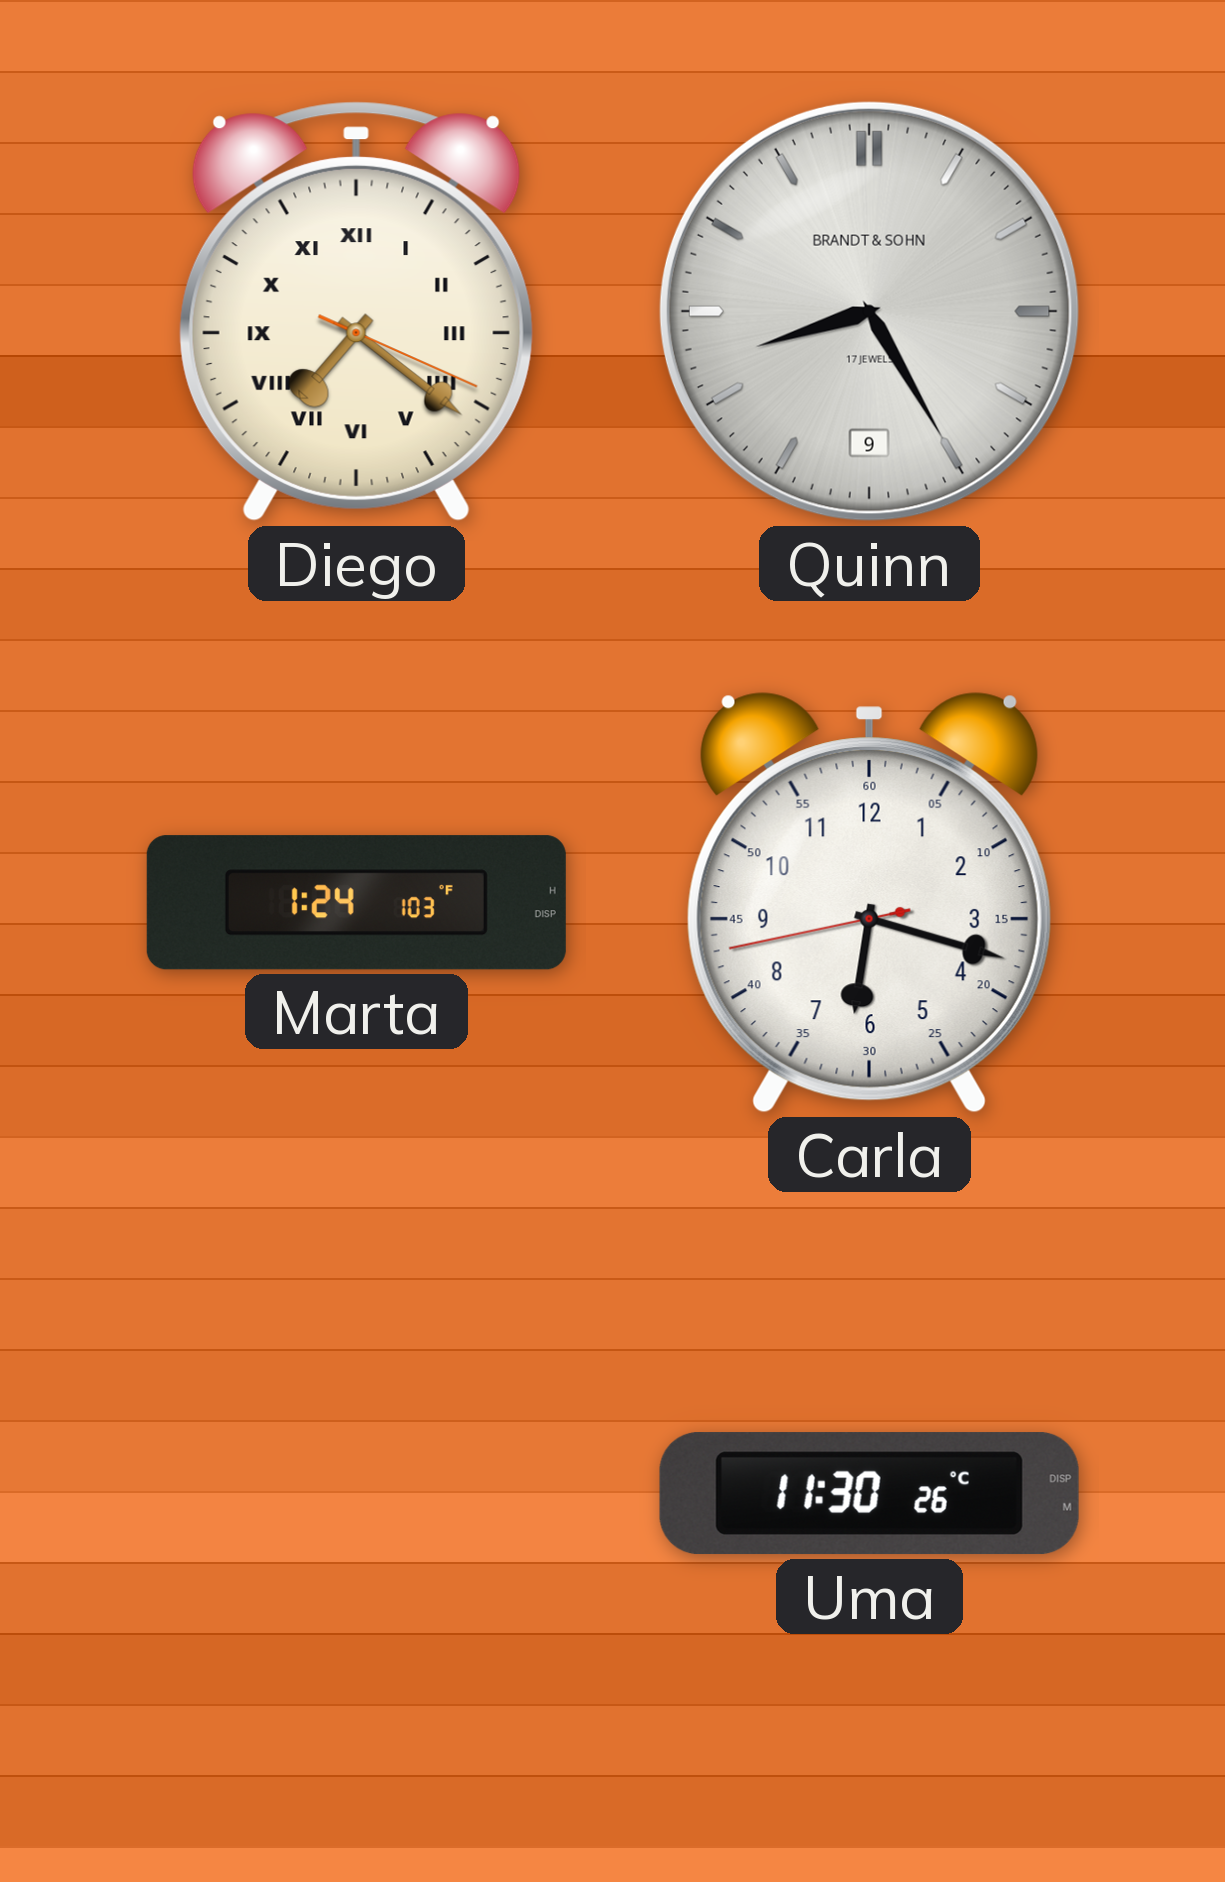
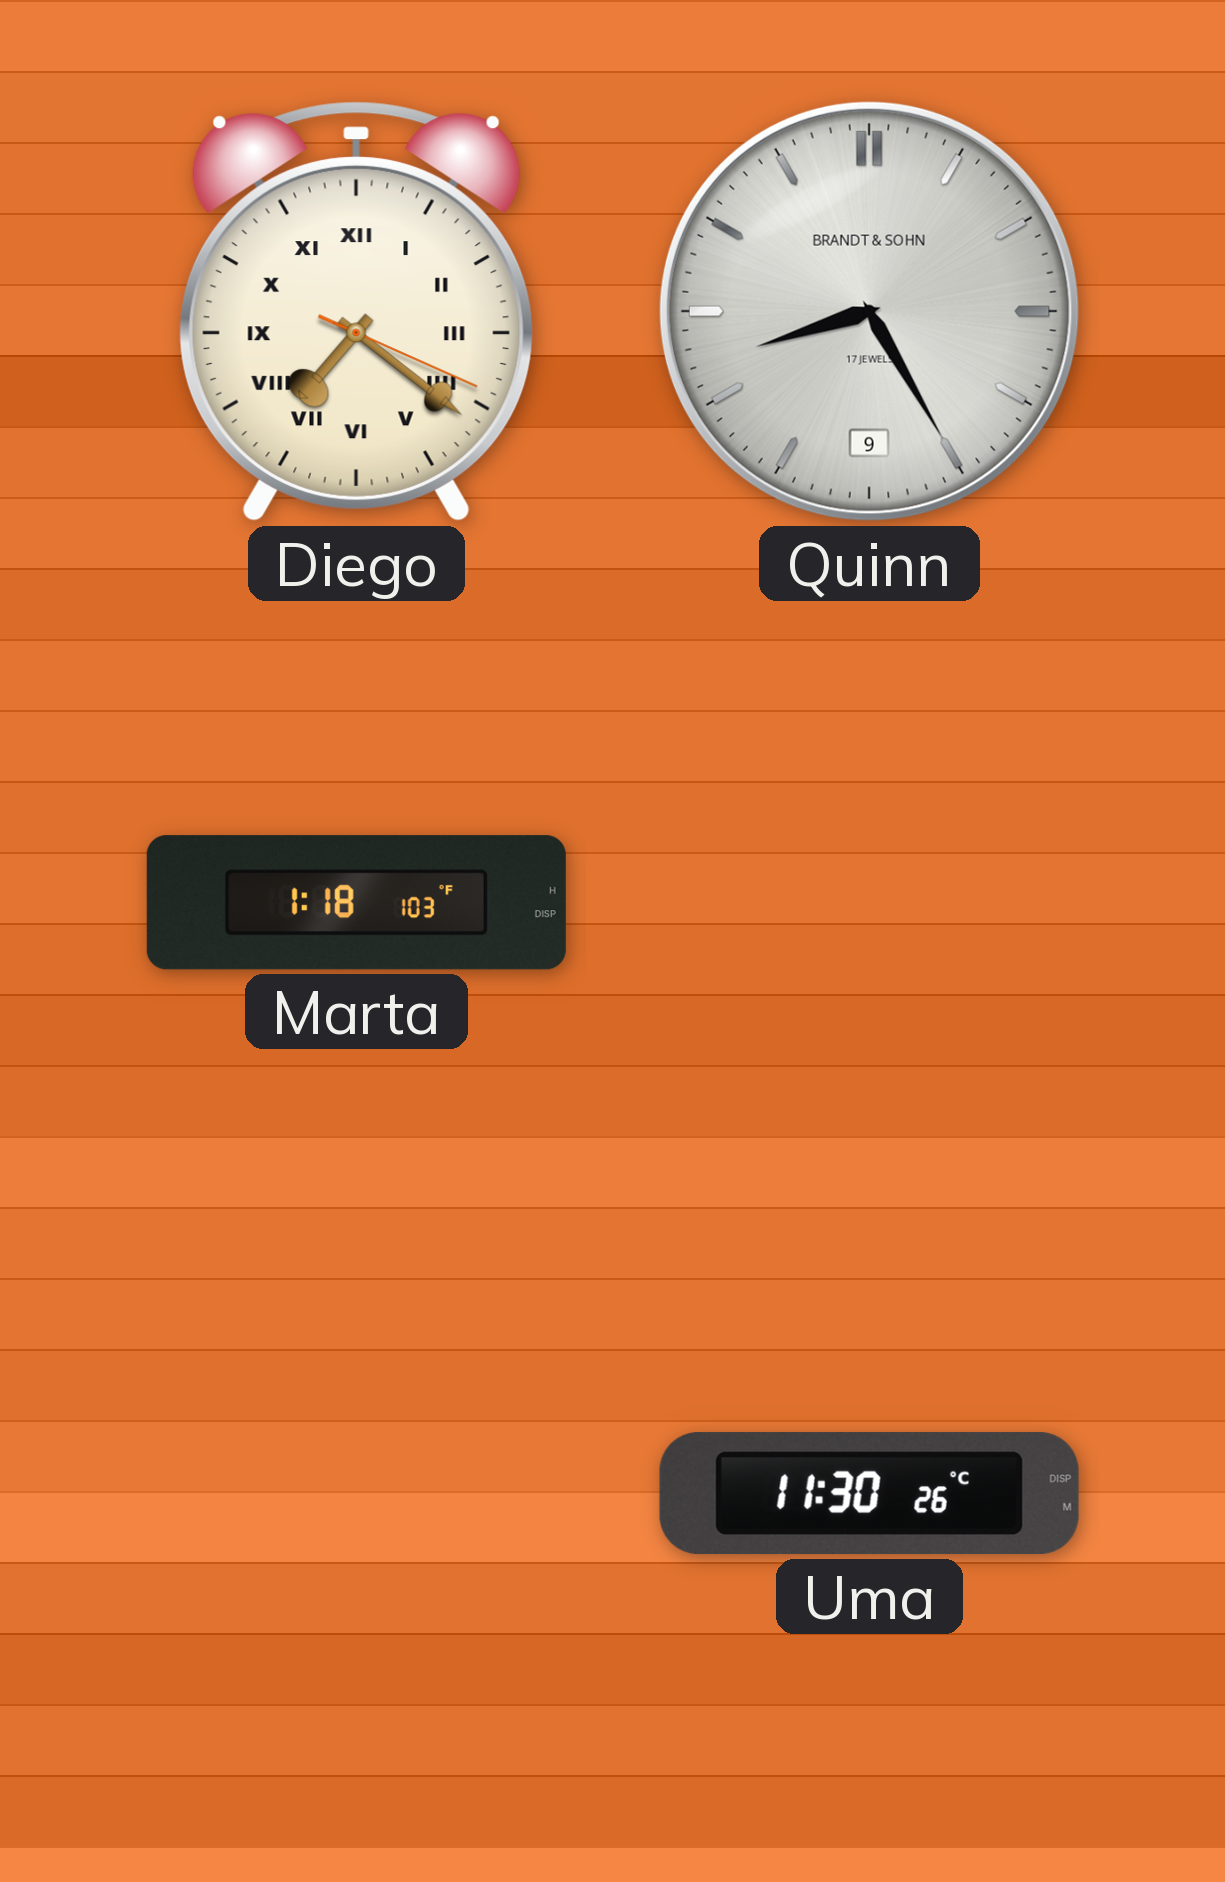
Marta: 1:24 -> 1:18
Carla: 6:17 -> none
